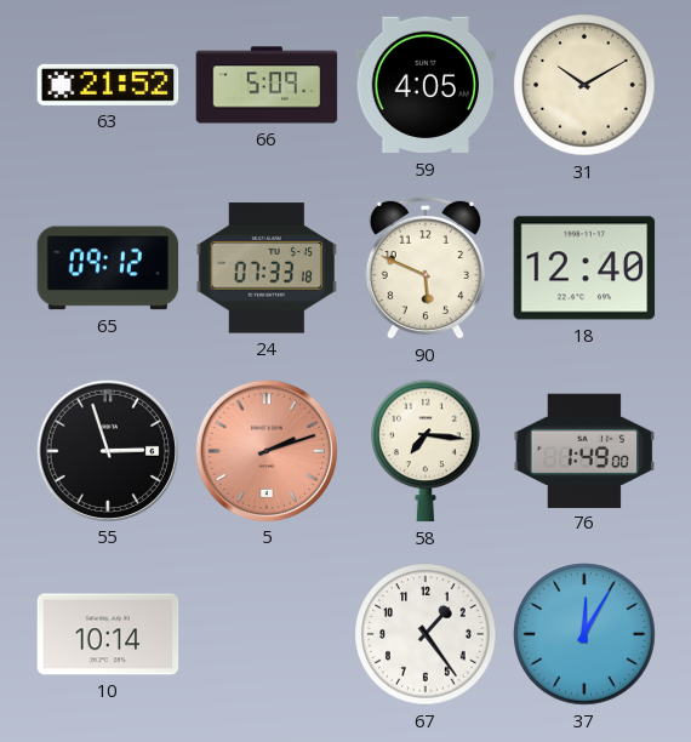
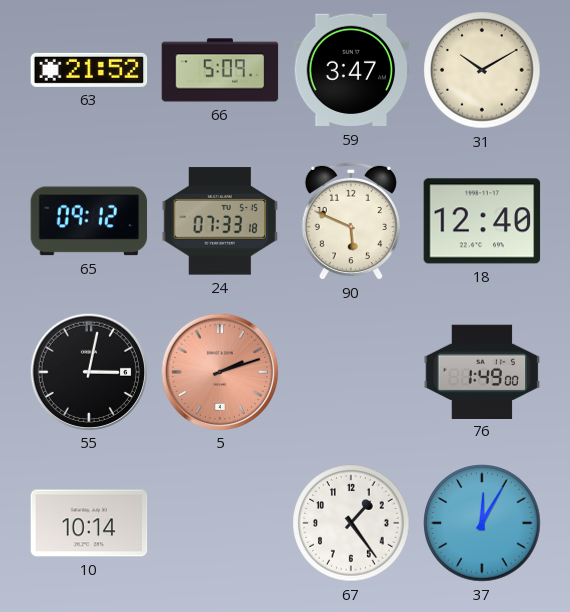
59: 4:05 -> 3:47
55: 2:57 -> 3:02
58: 7:16 -> none
